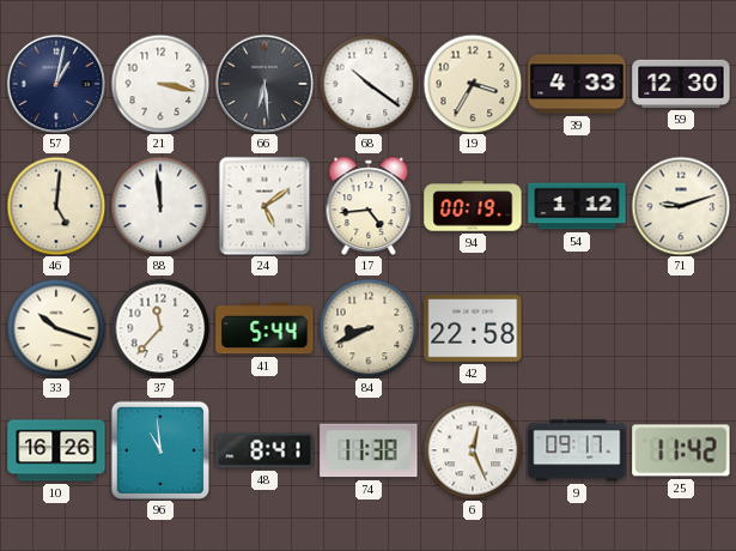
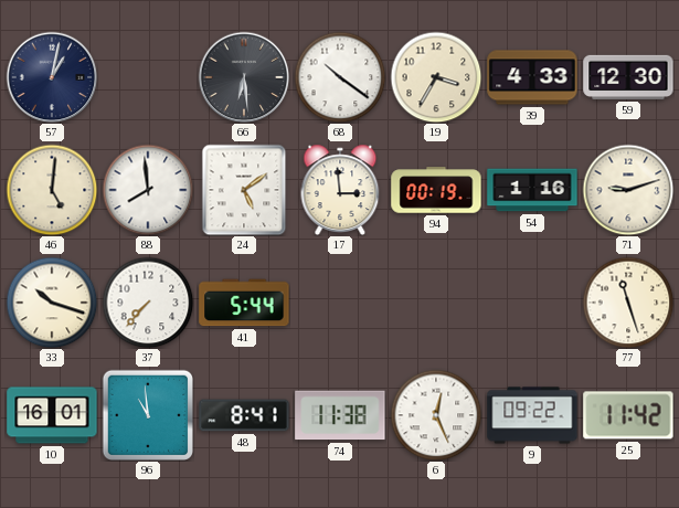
21: 3:17 -> none
88: 11:59 -> 7:59
17: 4:44 -> 2:59
54: 1:12 -> 1:16
37: 11:37 -> 7:37
84: 8:41 -> none
42: 22:58 -> none
77: none -> 11:27
10: 16:26 -> 16:01
9: 09:17 -> 09:22
